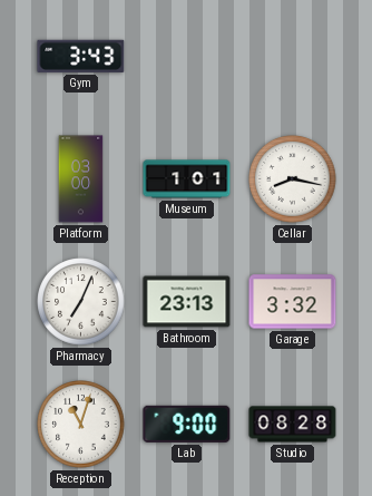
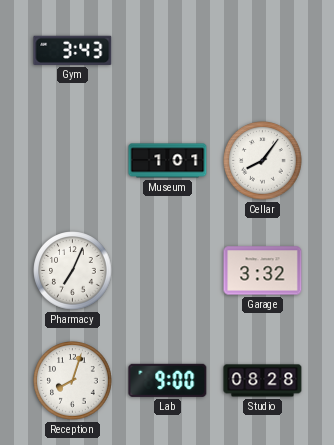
Platform: 03:00 -> none
Cellar: 8:17 -> 8:06
Bathroom: 23:13 -> none
Reception: 11:03 -> 8:03
